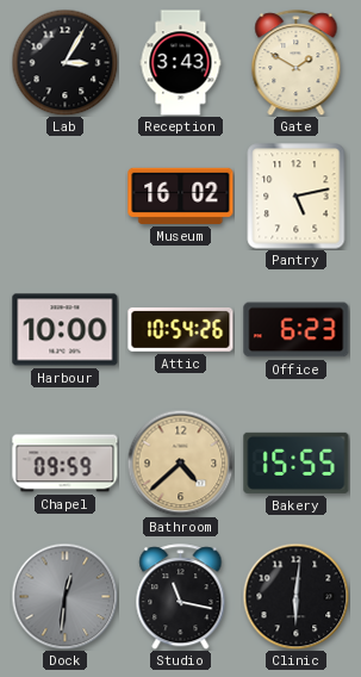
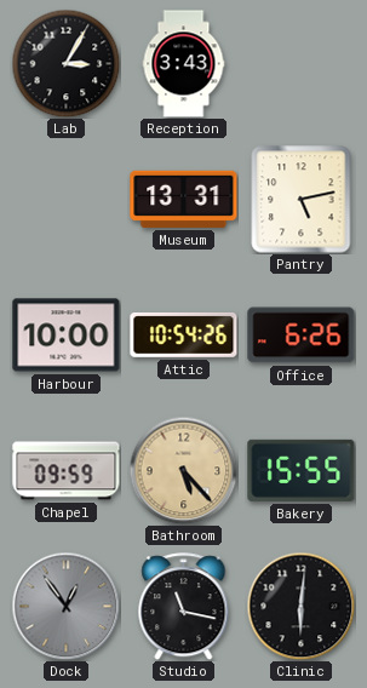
Gate: 1:50 -> none
Museum: 16:02 -> 13:31
Office: 6:23 -> 6:26
Bathroom: 4:38 -> 5:23
Dock: 12:31 -> 12:54
